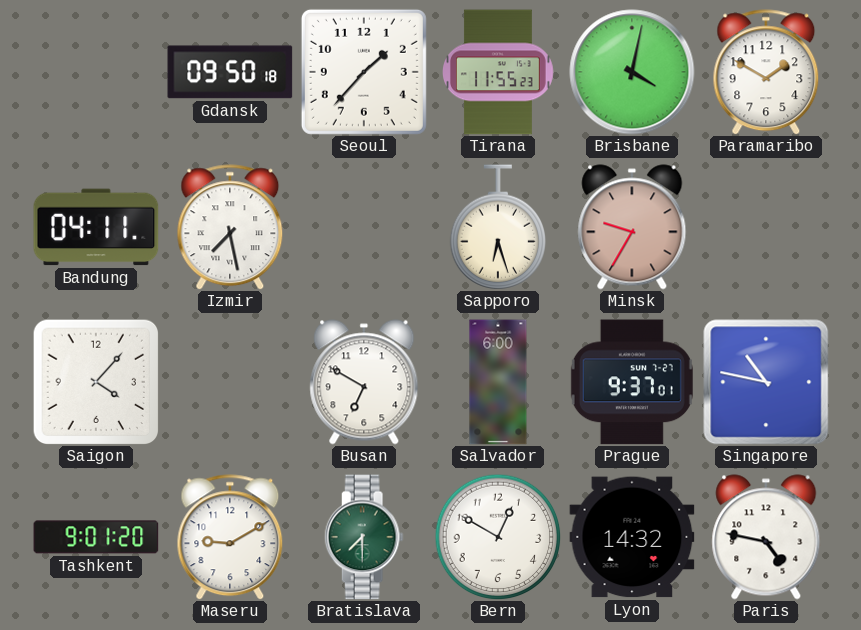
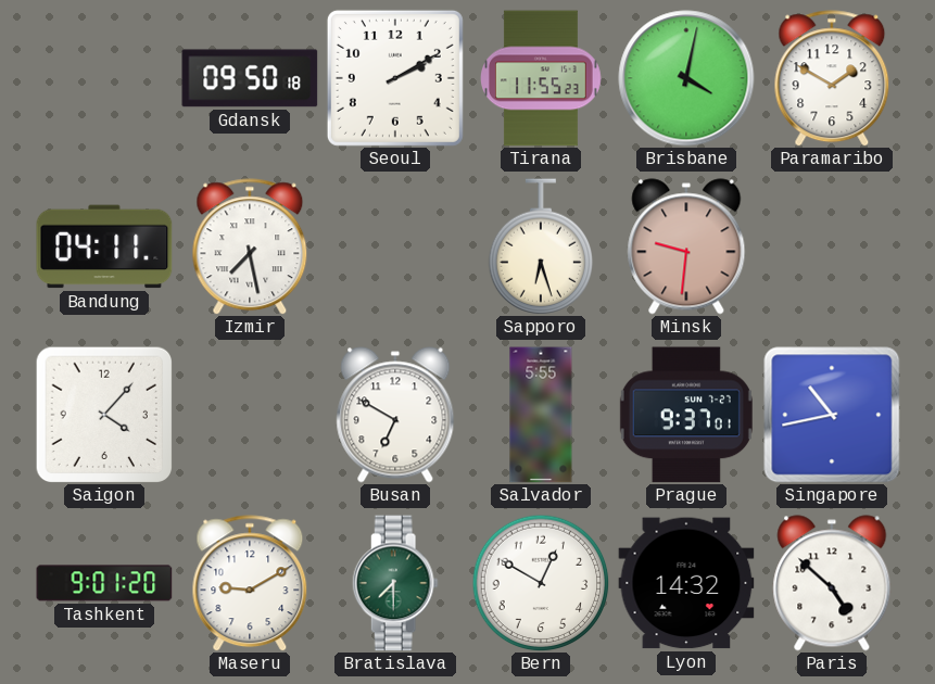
Seoul: 1:37 -> 2:10
Minsk: 9:35 -> 9:31
Salvador: 6:00 -> 5:55
Singapore: 10:47 -> 10:43
Paris: 4:47 -> 4:52
